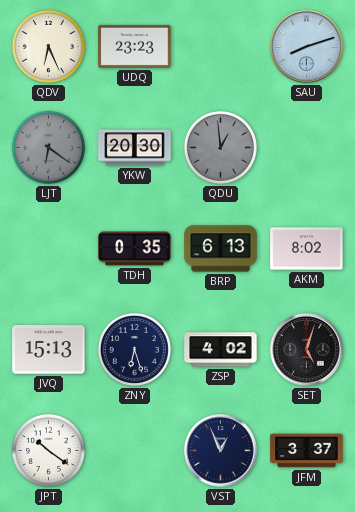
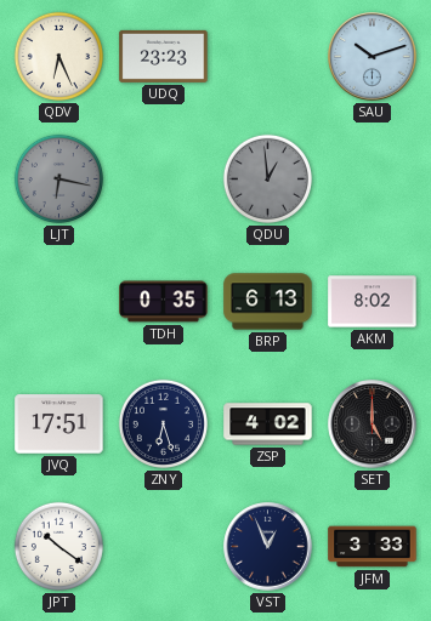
SAU: 8:12 -> 10:12
LJT: 6:21 -> 6:17
YKW: 20:30 -> none
JVQ: 15:13 -> 17:51
SET: 5:03 -> 5:00
JFM: 3:37 -> 3:33
